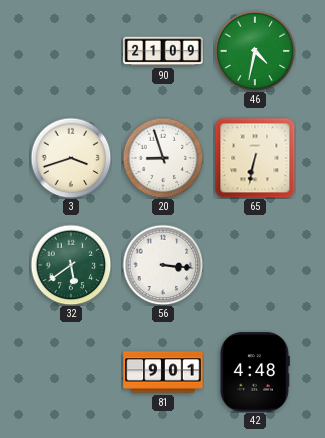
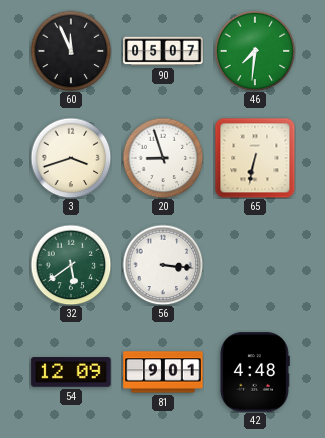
60: none -> 11:56
90: 21:09 -> 05:07
46: 4:32 -> 7:31
54: none -> 12:09
